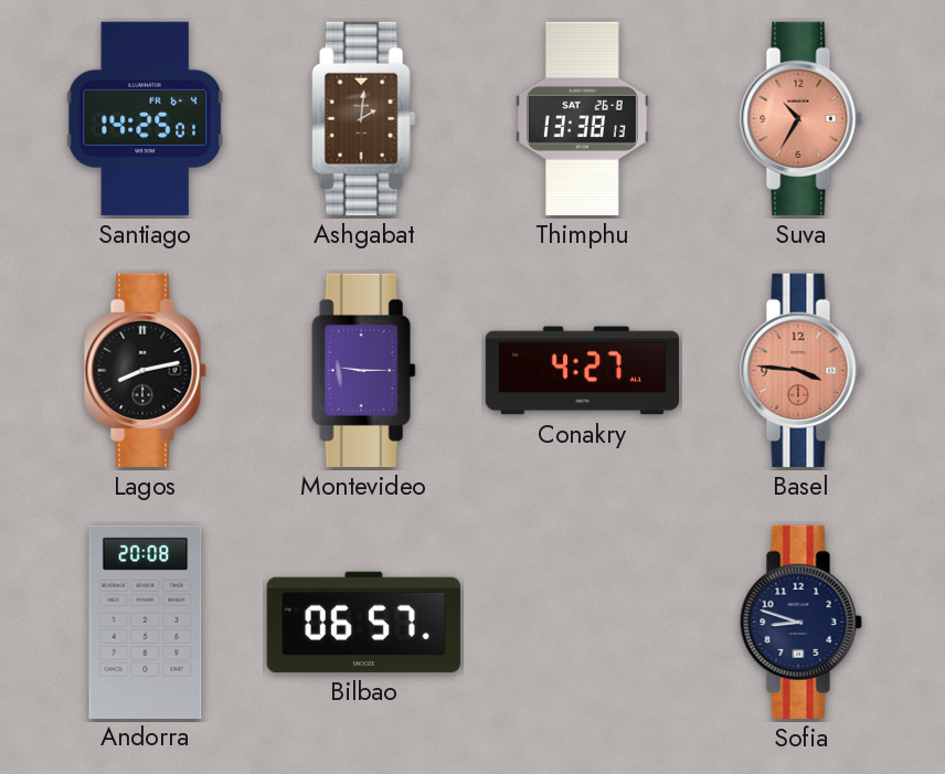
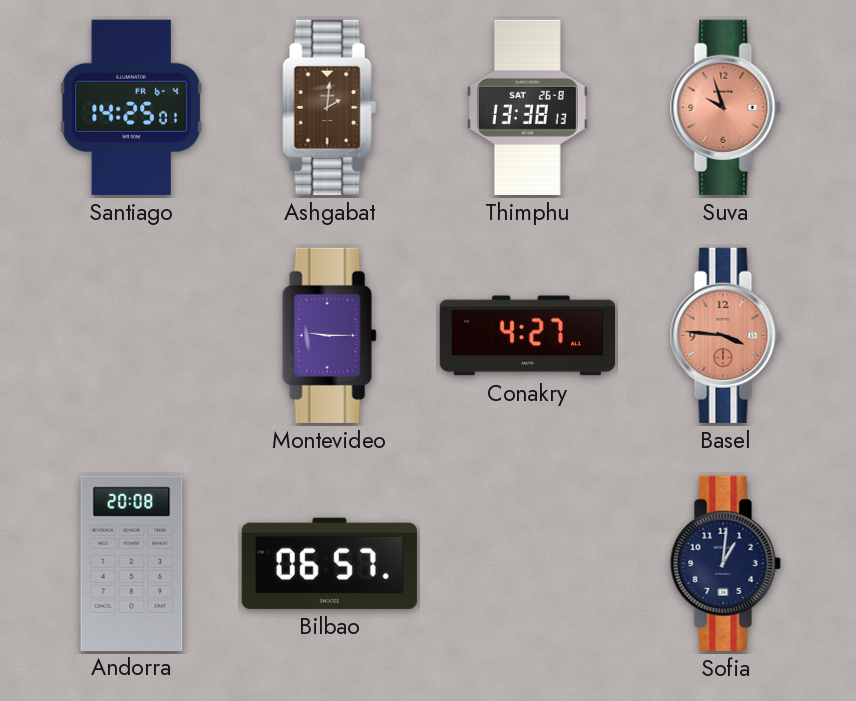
Suva: 10:35 -> 9:57
Lagos: 8:13 -> none
Sofia: 8:48 -> 1:01
